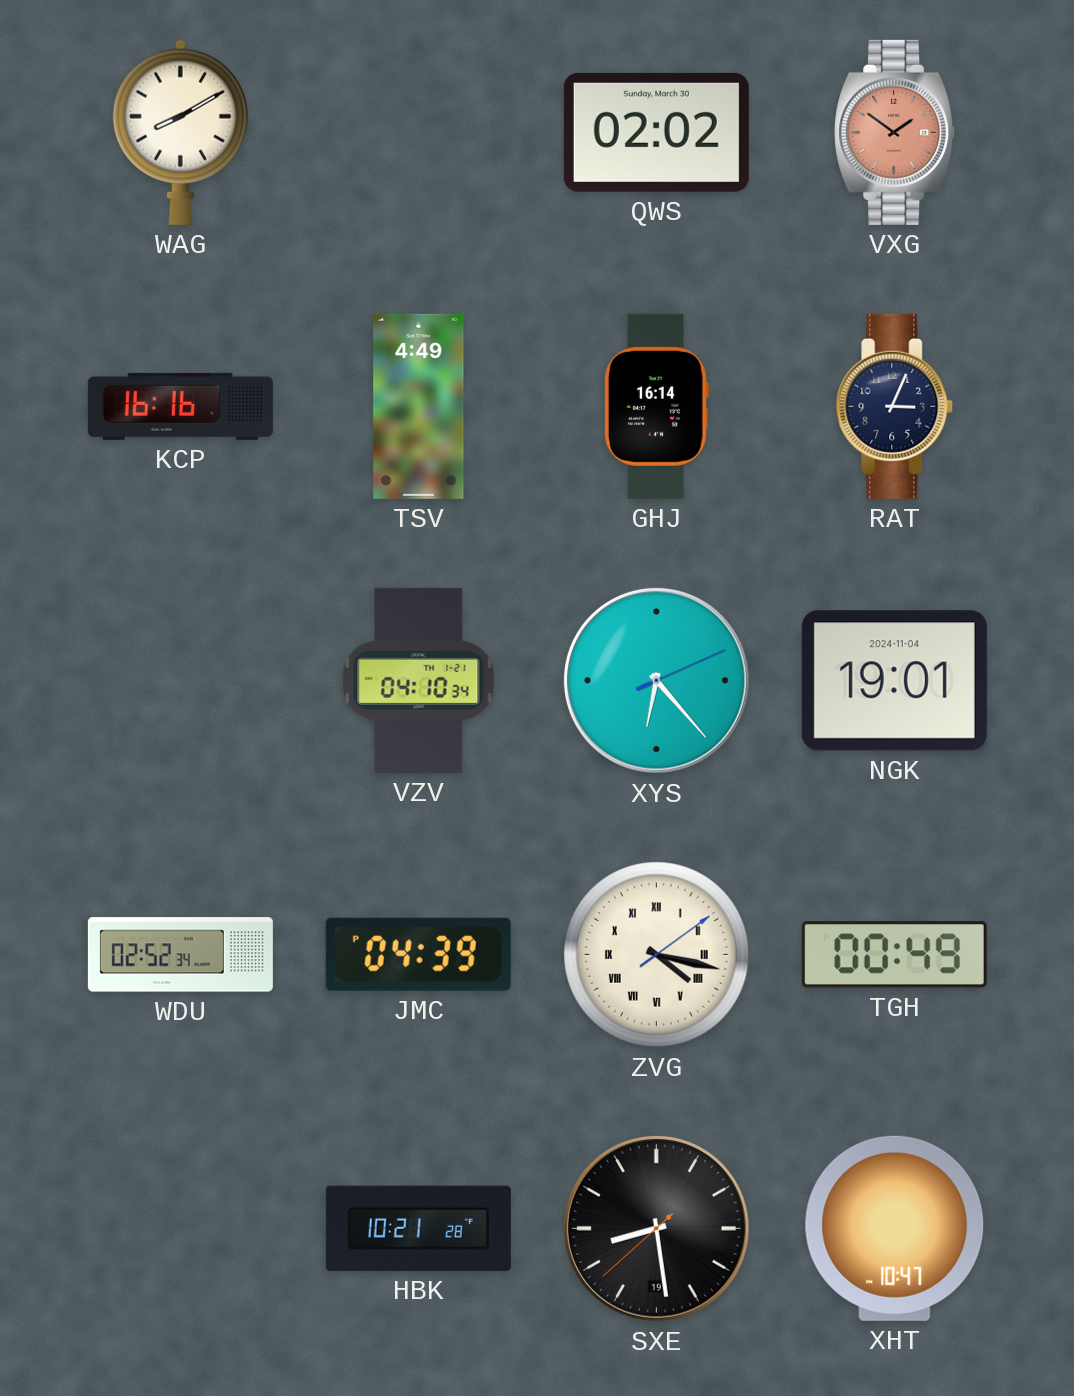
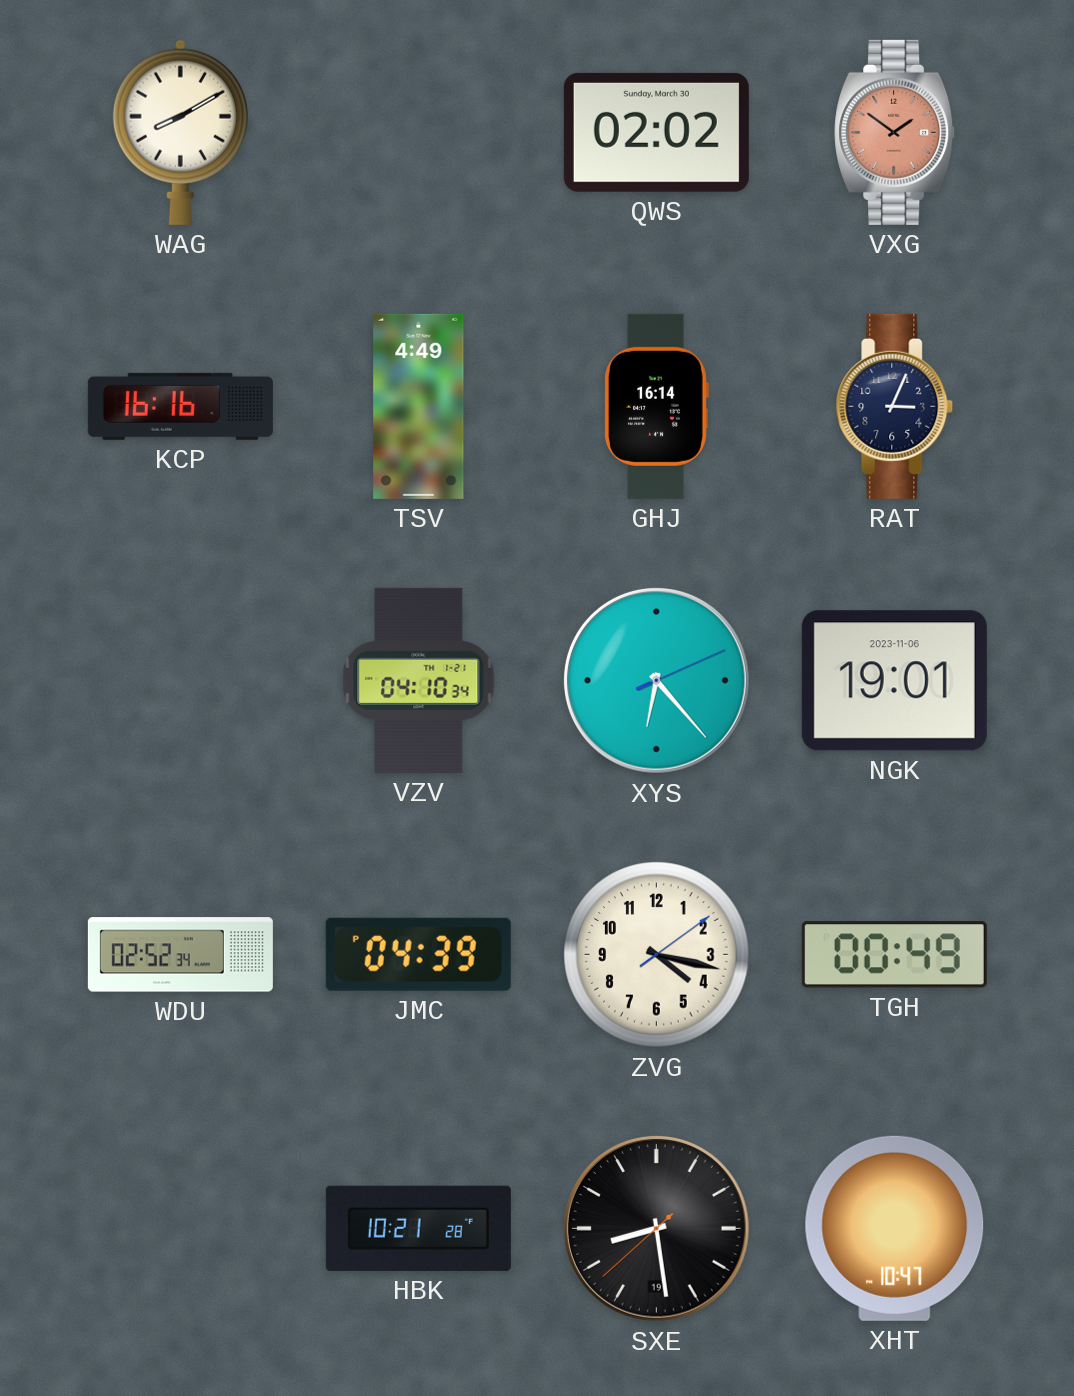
NGK date: 2024-11-04 -> 2023-11-06
ZVG numerals: Roman -> Arabic
